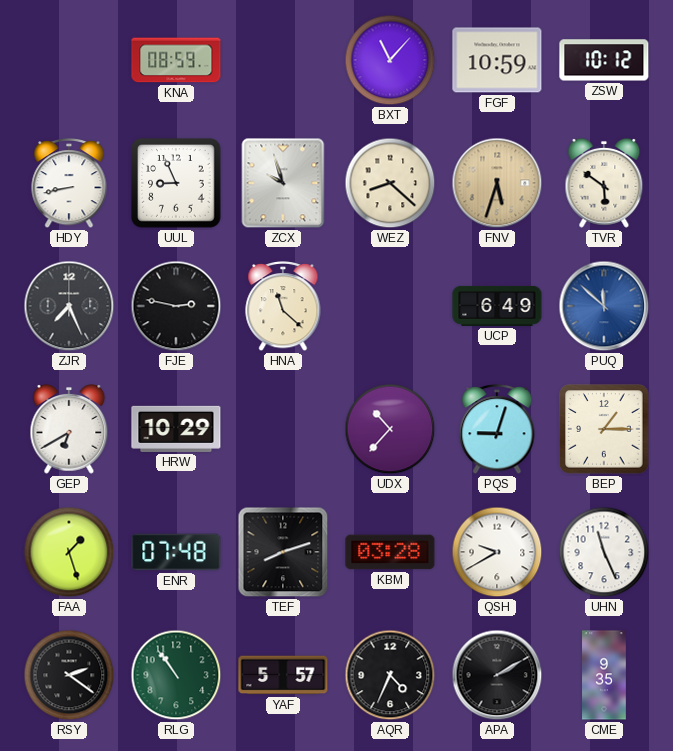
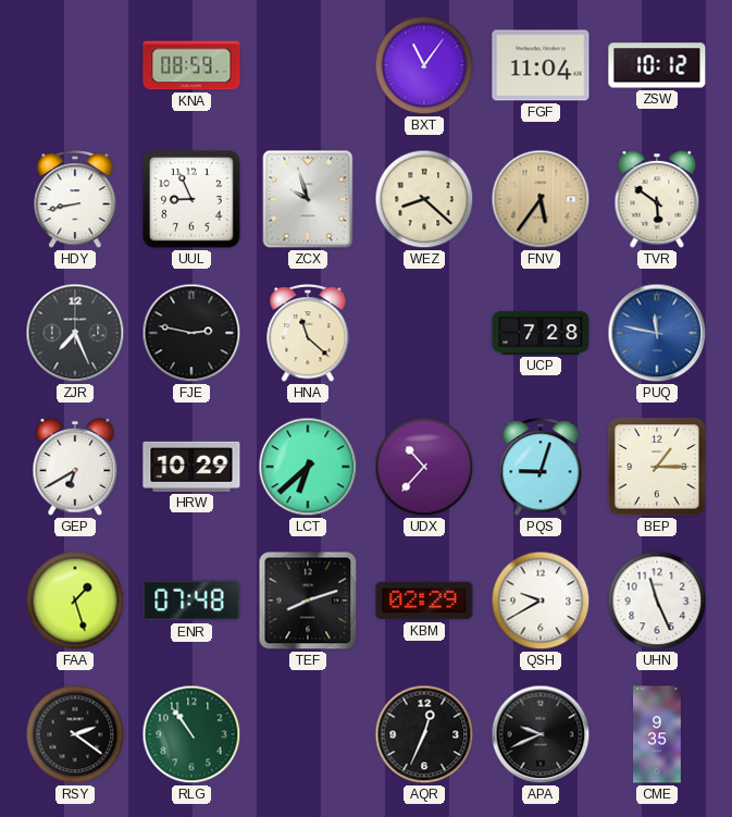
BXT: 11:07 -> 11:06
FGF: 10:59 -> 11:04
FNV: 5:33 -> 5:36
UCP: 6:49 -> 7:28
PUQ: 11:52 -> 11:47
LCT: none -> 6:38
KBM: 03:28 -> 02:29
YAF: 5:57 -> none
AQR: 4:34 -> 12:34
APA: 2:10 -> 9:41
